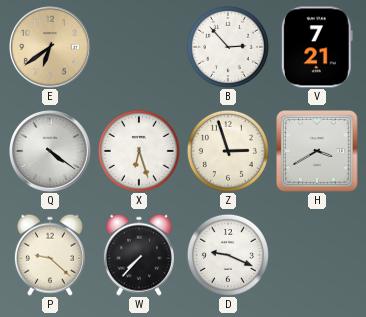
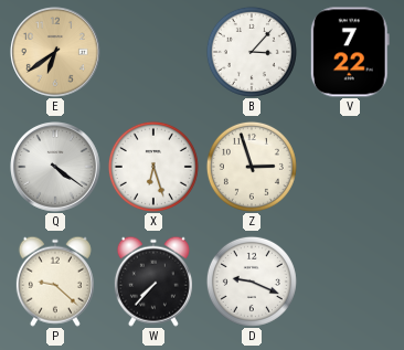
B: 2:53 -> 3:07
V: 7:21 -> 7:22
H: 3:40 -> none
